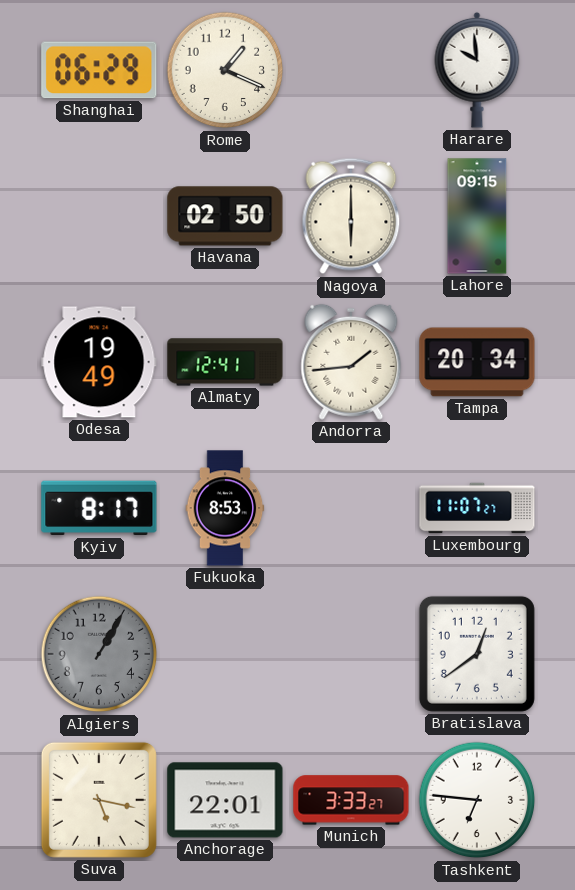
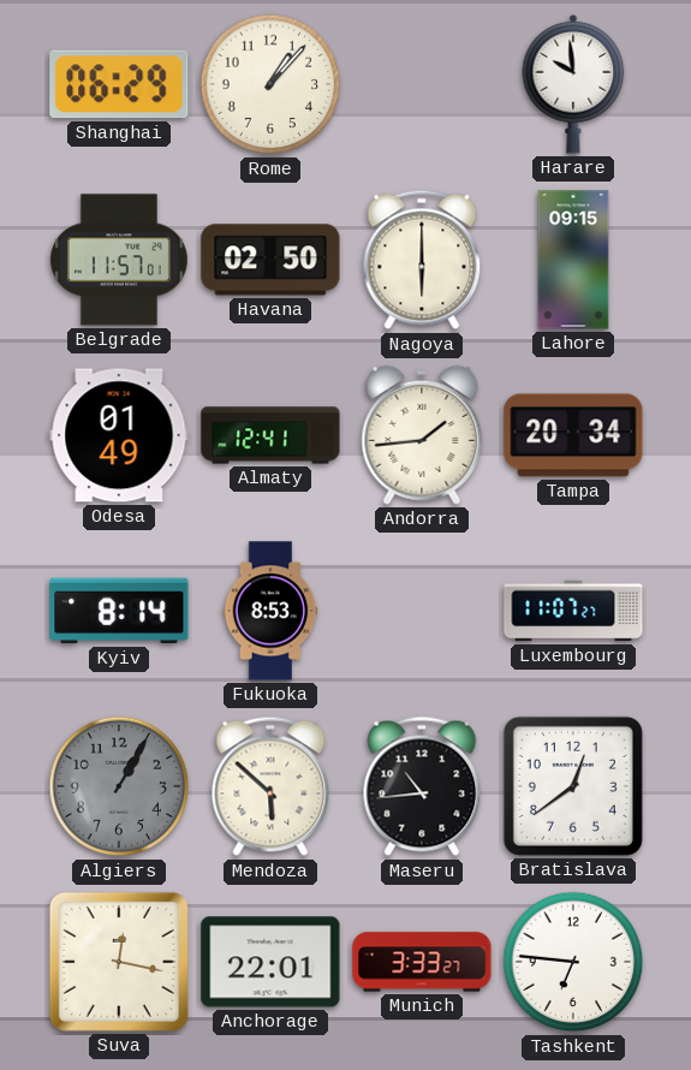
Rome: 1:19 -> 1:07
Belgrade: none -> 11:57
Odesa: 19:49 -> 01:49
Kyiv: 8:17 -> 8:14
Mendoza: none -> 5:52
Maseru: none -> 10:44
Suva: 5:17 -> 12:17
